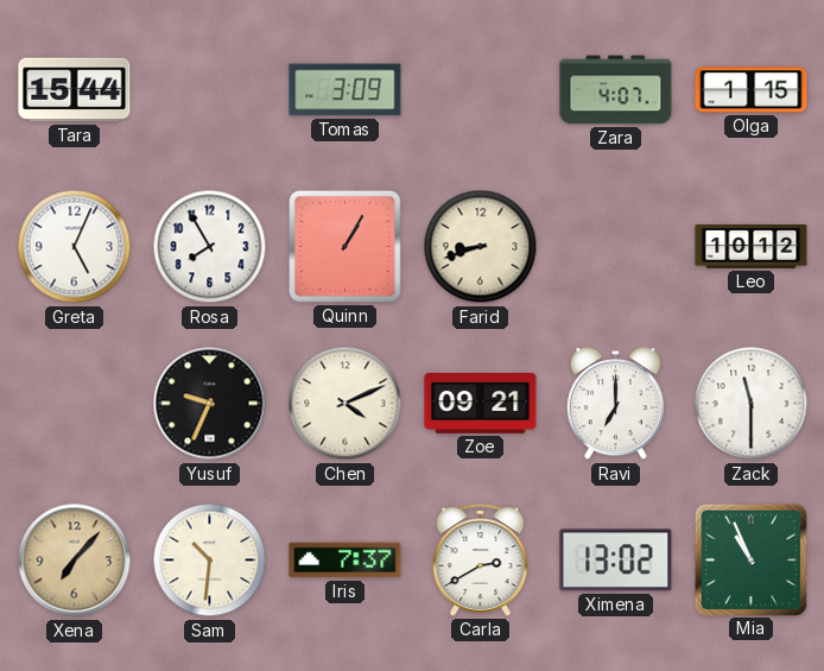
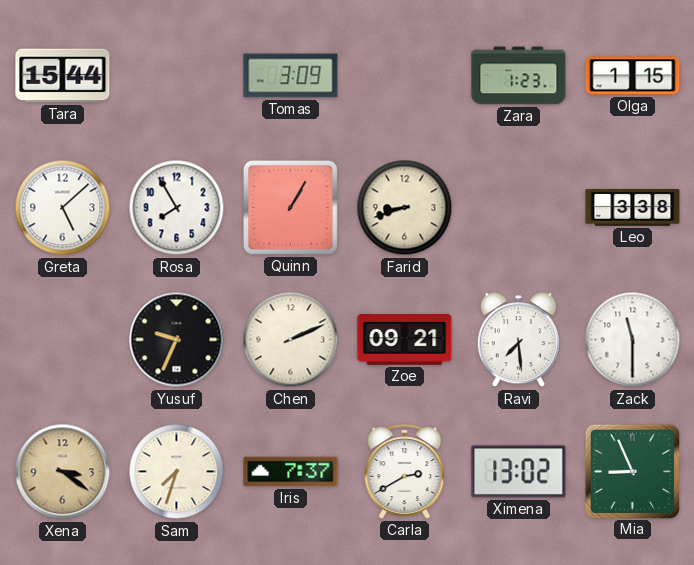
Zara: 4:07 -> 1:23
Greta: 5:04 -> 5:08
Leo: 10:12 -> 3:38
Chen: 4:11 -> 2:11
Ravi: 7:00 -> 7:29
Xena: 7:07 -> 3:21
Sam: 10:31 -> 7:33
Mia: 10:56 -> 8:56
